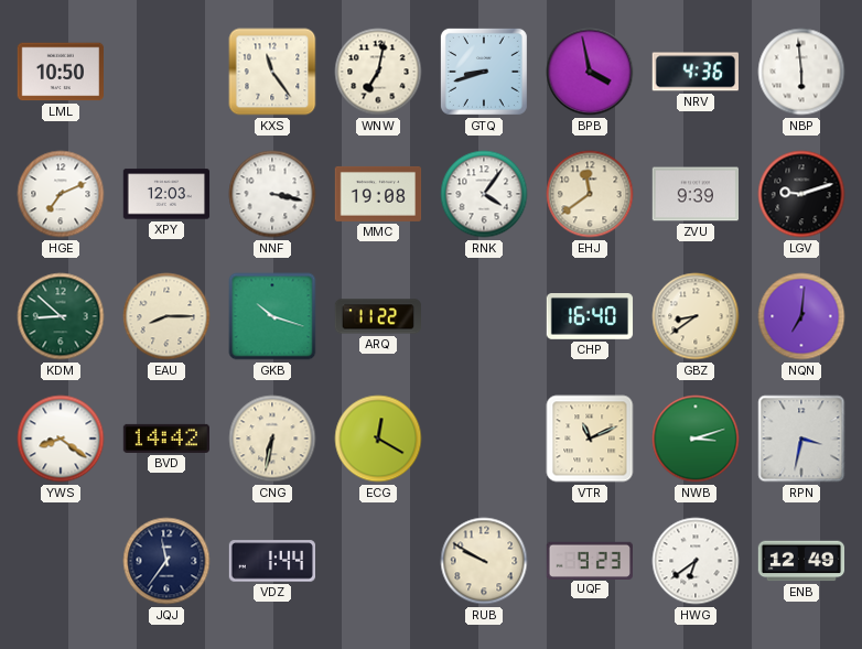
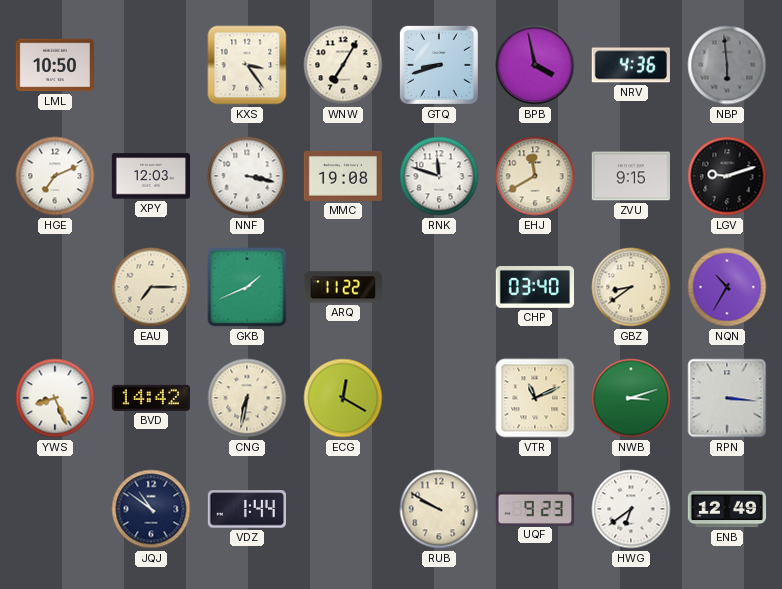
KXS: 11:24 -> 3:24
WNW: 7:02 -> 7:05
NBP dial: white -> grey
RNK: 4:06 -> 11:48
EHJ: 11:39 -> 11:40
ZVU: 9:39 -> 9:15
KDM: 8:52 -> none
EAU: 8:15 -> 7:15
GKB: 10:18 -> 1:41
CHP: 16:40 -> 03:40
NQN: 7:01 -> 10:35
YWS: 8:21 -> 8:26
RPN: 3:32 -> 3:16
JQJ: 11:36 -> 10:51
